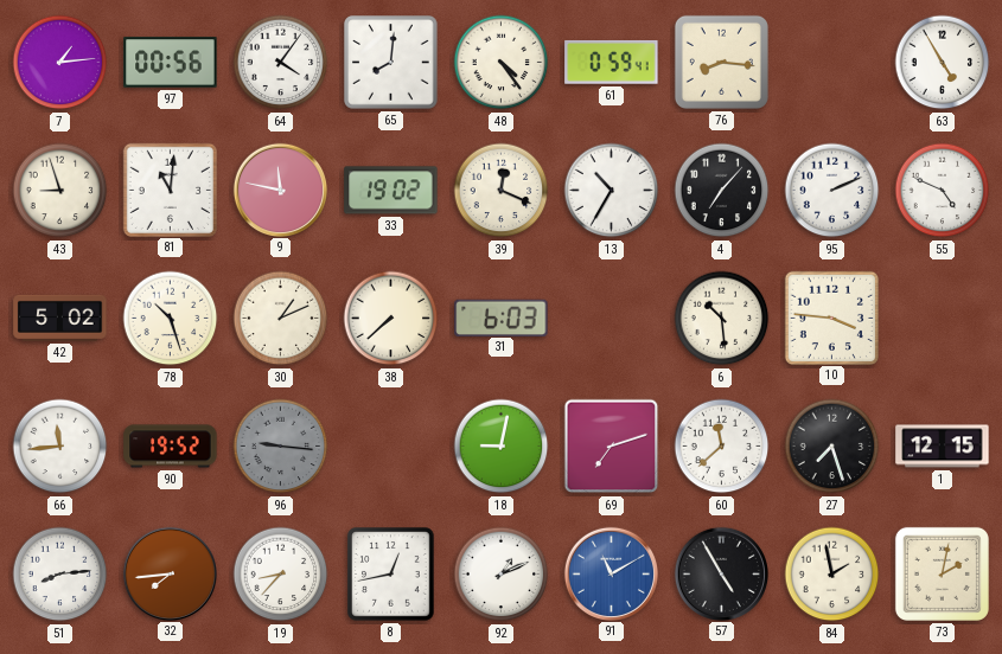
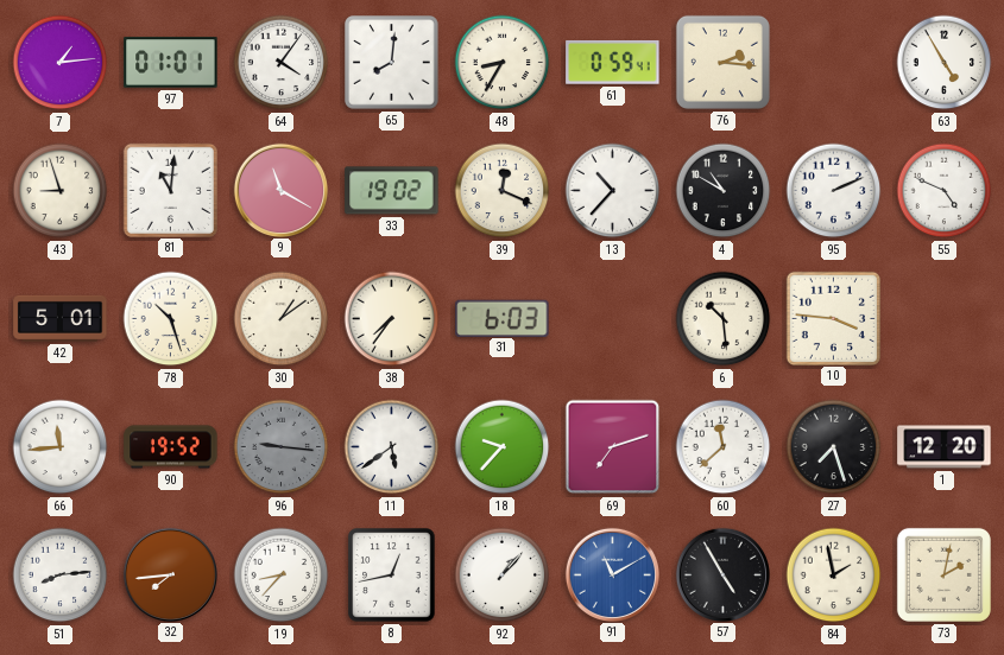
97: 00:56 -> 01:01
48: 4:24 -> 8:35
76: 8:16 -> 2:16
9: 11:47 -> 11:20
13: 10:35 -> 10:37
4: 7:07 -> 10:50
42: 5:02 -> 5:01
30: 1:11 -> 1:09
38: 7:38 -> 7:36
11: none -> 5:39
18: 9:02 -> 9:37
1: 12:15 -> 12:20
92: 1:11 -> 1:07
